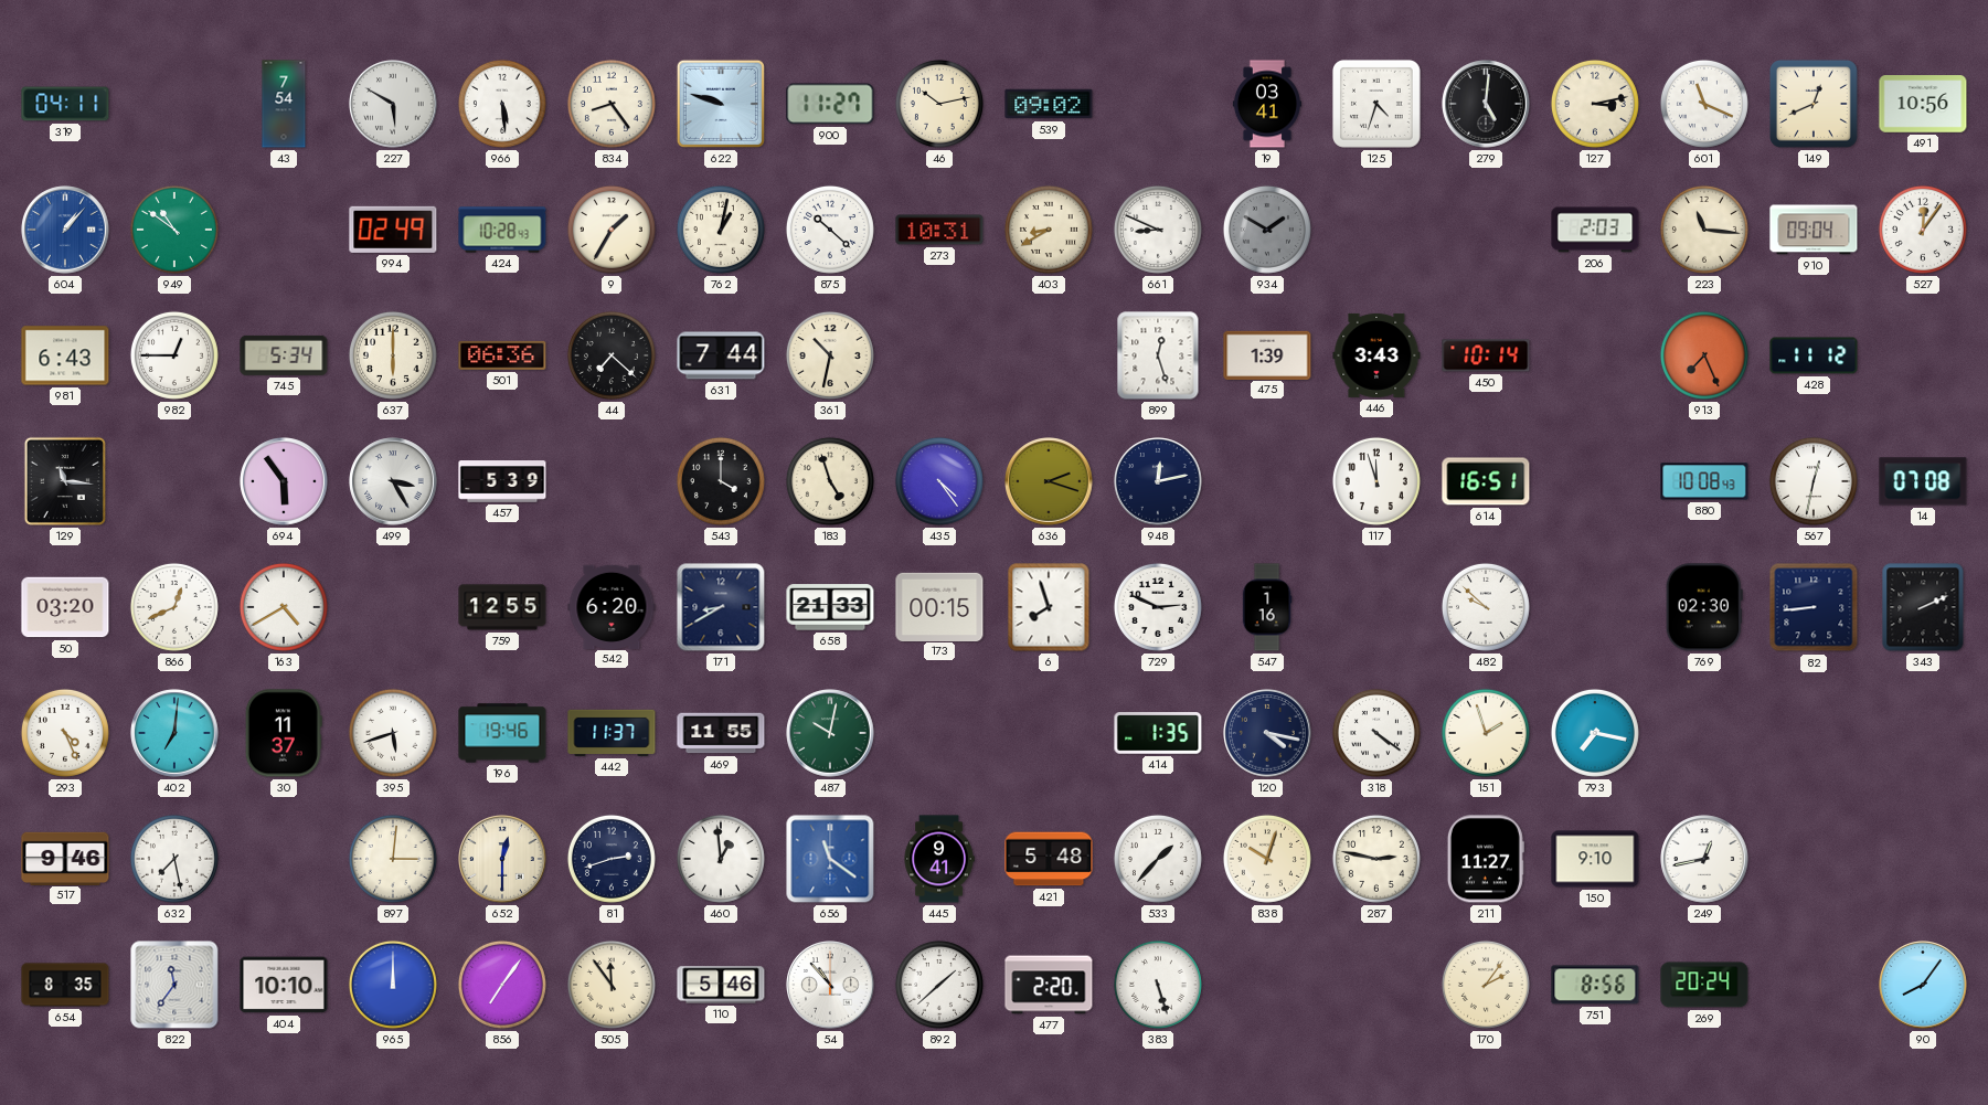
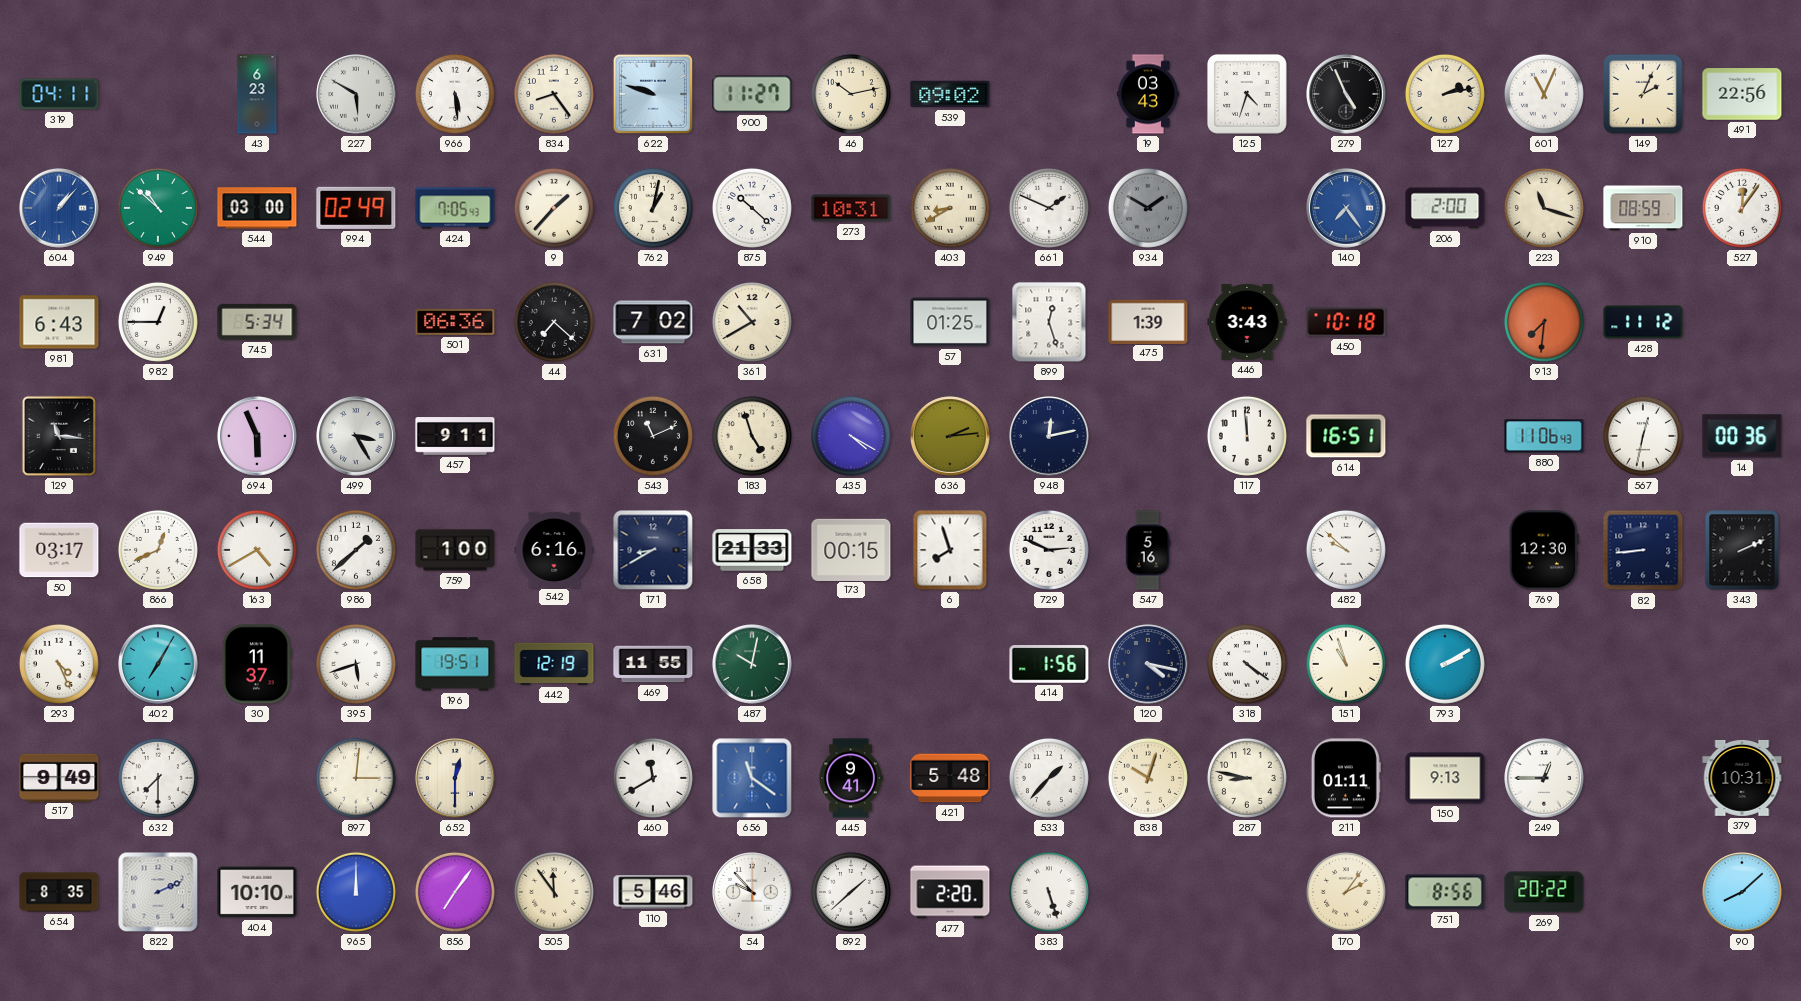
43: 7:54 -> 6:23
19: 03:41 -> 03:43
279: 5:01 -> 4:56
127: 3:13 -> 2:13
601: 11:19 -> 11:04
149: 12:41 -> 2:04
491: 10:56 -> 22:56
949: 10:51 -> 10:52
544: none -> 03:00
424: 10:28 -> 7:05
9: 1:35 -> 1:37
661: 8:49 -> 1:49
140: none -> 7:24
206: 2:03 -> 2:00
223: 11:16 -> 11:18
910: 09:04 -> 08:59
637: 6:00 -> none
631: 7:44 -> 7:02
361: 10:32 -> 10:40
57: none -> 01:25
450: 10:14 -> 10:18
913: 7:26 -> 7:31
694: 5:54 -> 5:56
457: 5:39 -> 9:11
543: 4:00 -> 11:11
435: 4:24 -> 4:20
636: 2:18 -> 2:14
117: 11:57 -> 11:59
880: 10:08 -> 11:06
14: 07:08 -> 00:36
50: 03:20 -> 03:17
986: none -> 1:38
759: 12:55 -> 1:00
542: 6:20 -> 6:16
547: 1:16 -> 5:16
769: 02:30 -> 12:30
402: 7:01 -> 7:05
196: 19:46 -> 19:51
442: 11:37 -> 12:19
414: 1:35 -> 1:56
151: 1:57 -> 10:57
793: 7:17 -> 2:10
517: 9:46 -> 9:49
632: 7:28 -> 7:30
81: 2:42 -> none
460: 12:59 -> 11:40
287: 2:47 -> 8:47
211: 11:27 -> 01:11
150: 9:10 -> 9:13
249: 12:43 -> 12:45
379: none -> 10:31
822: 11:36 -> 2:11
54: 10:53 -> 9:53
269: 20:24 -> 20:22
90: 8:06 -> 8:08
